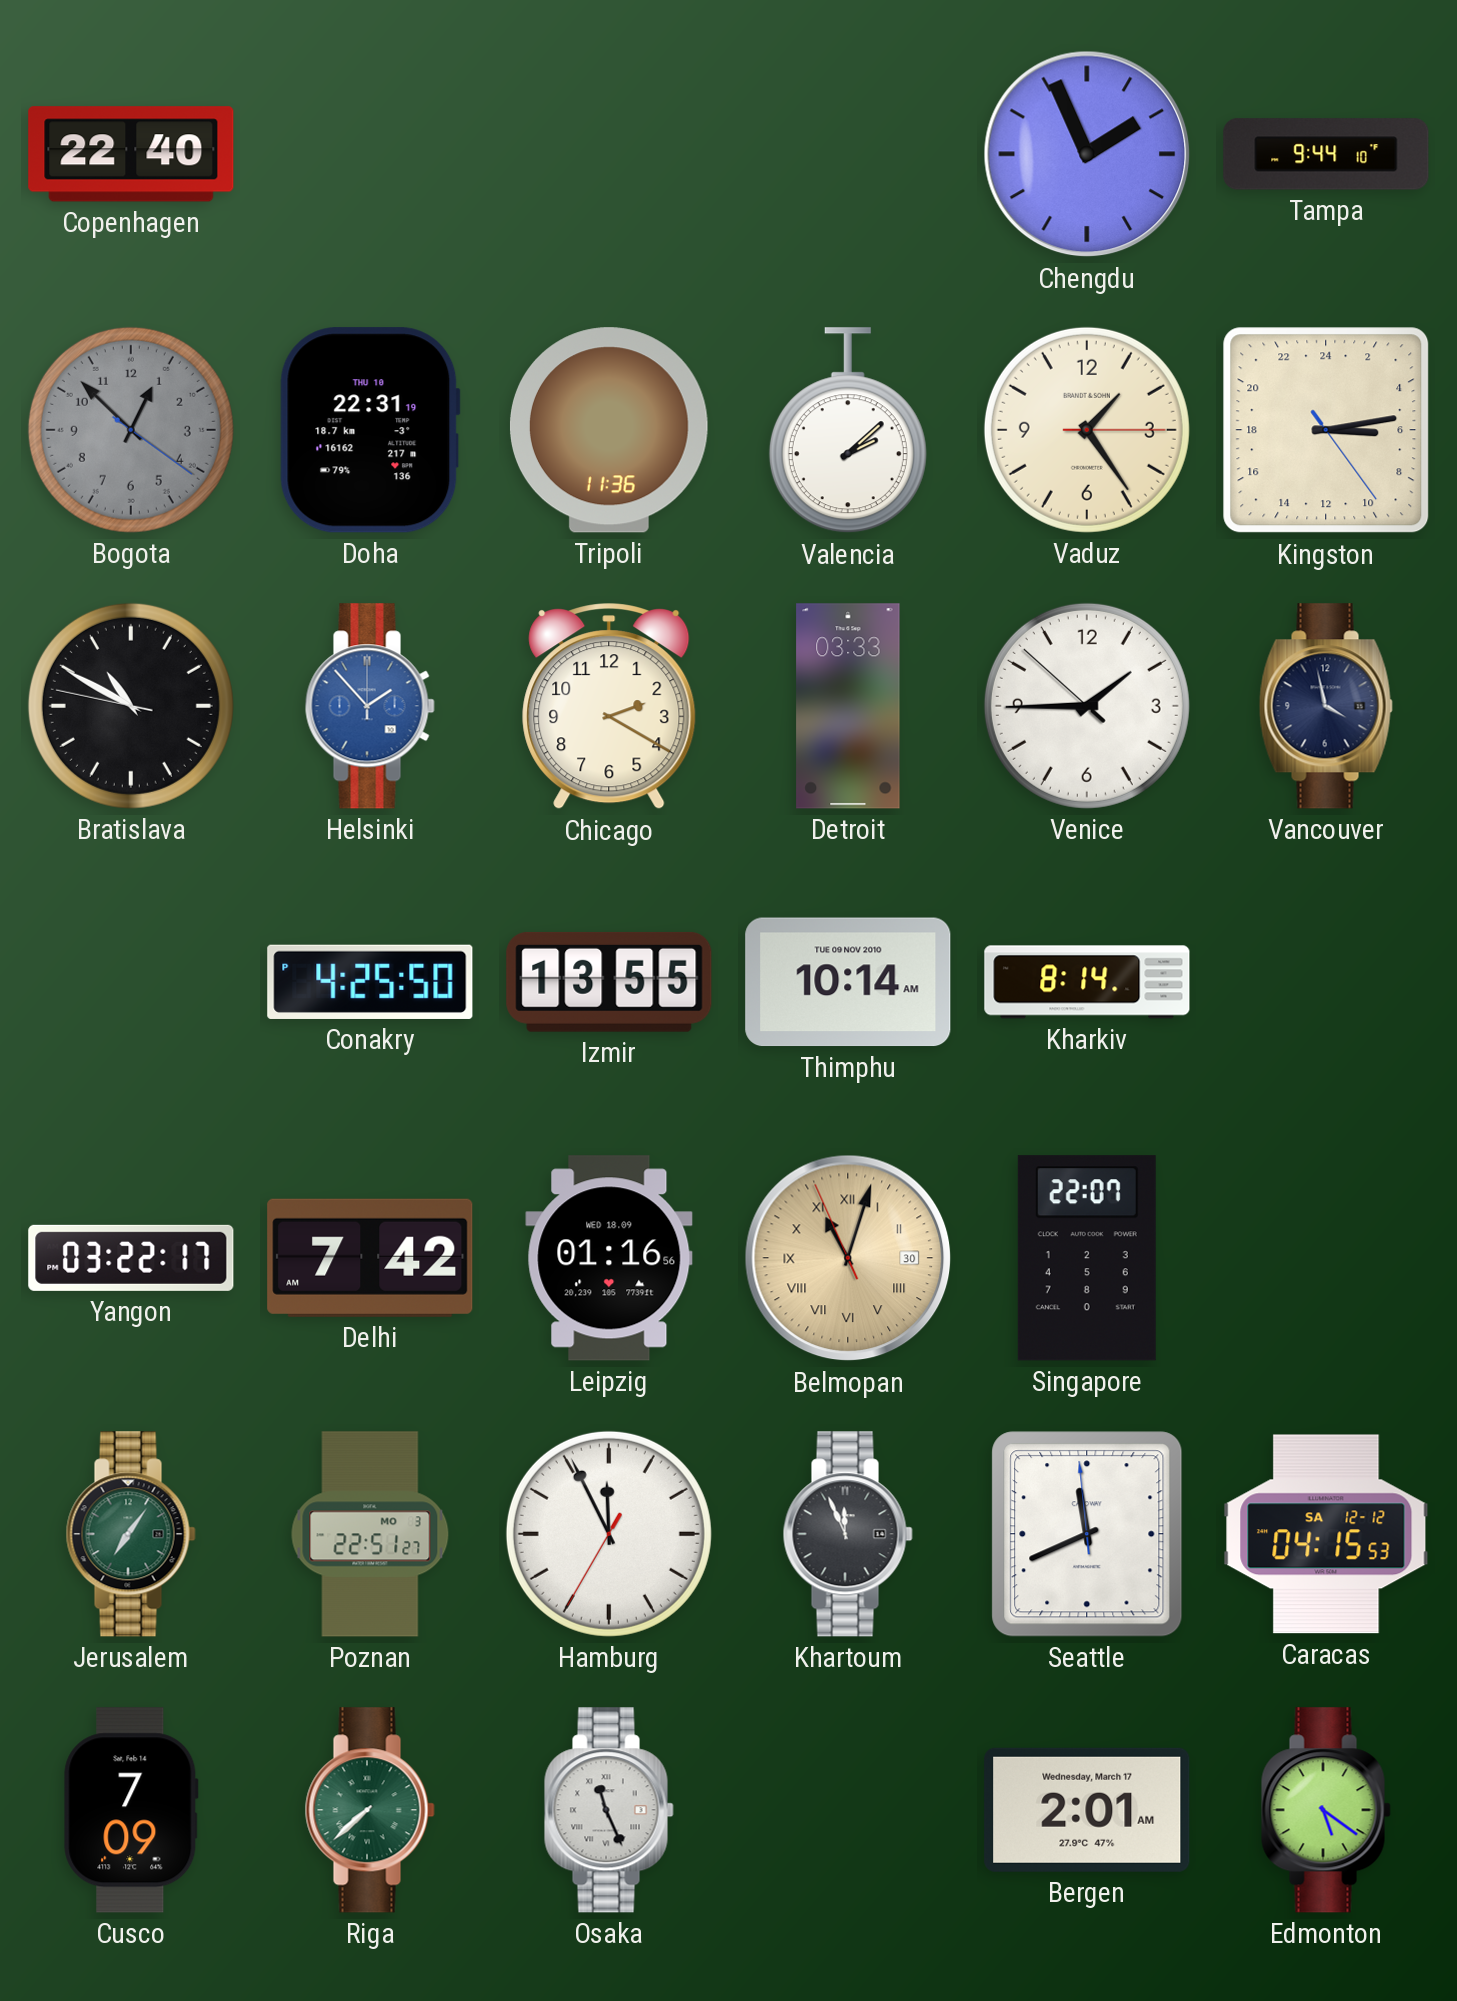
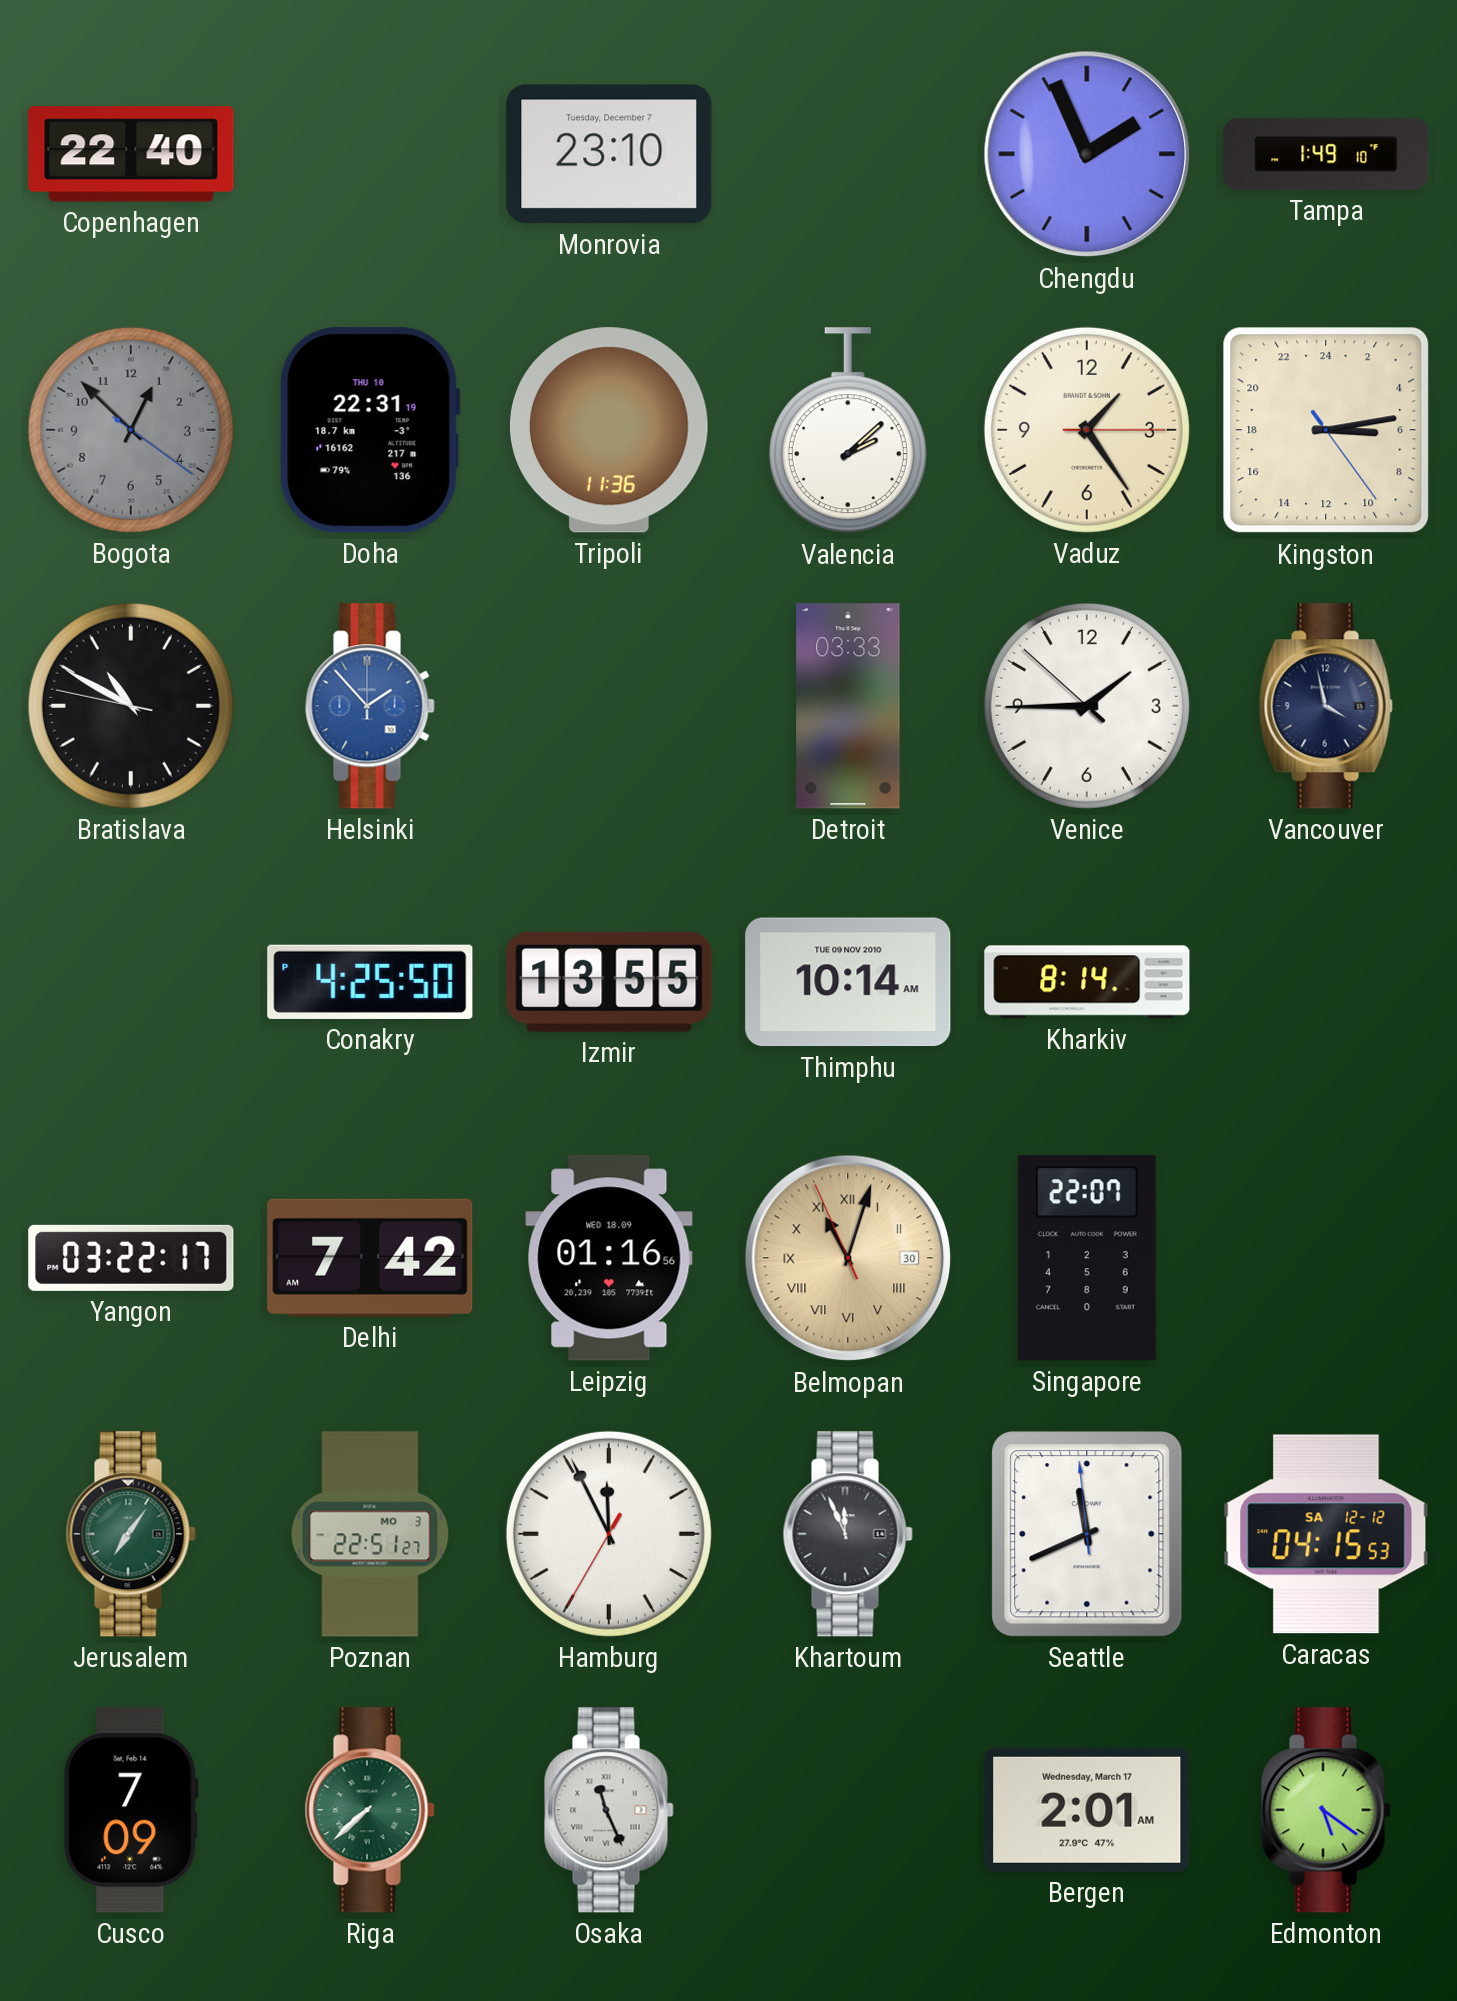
Monrovia: none -> 23:10
Tampa: 9:44 -> 1:49
Chicago: 2:20 -> none
